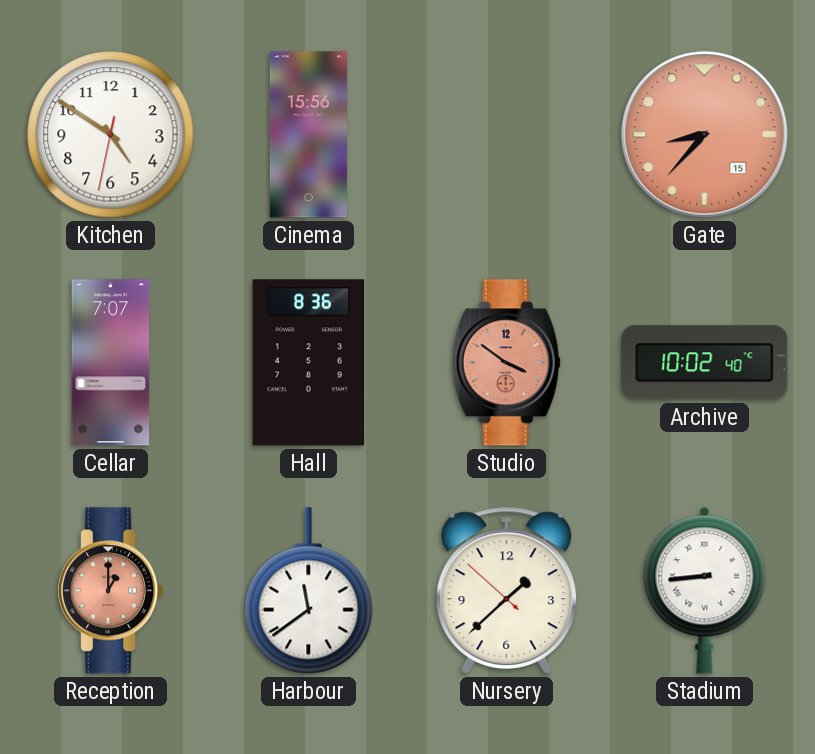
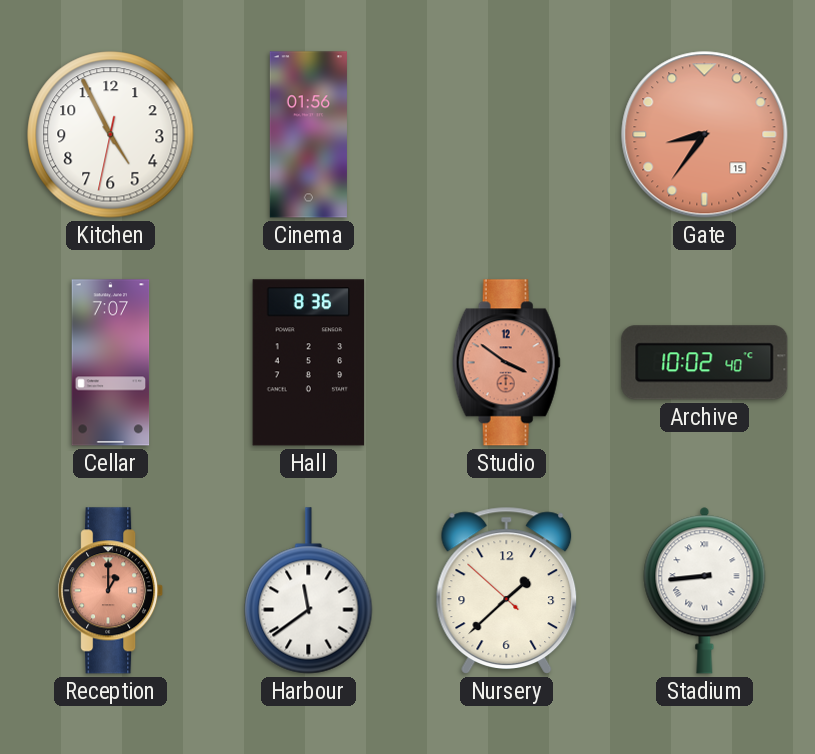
Kitchen: 4:50 -> 4:55
Cinema: 15:56 -> 01:56
Gate: 8:37 -> 8:36
